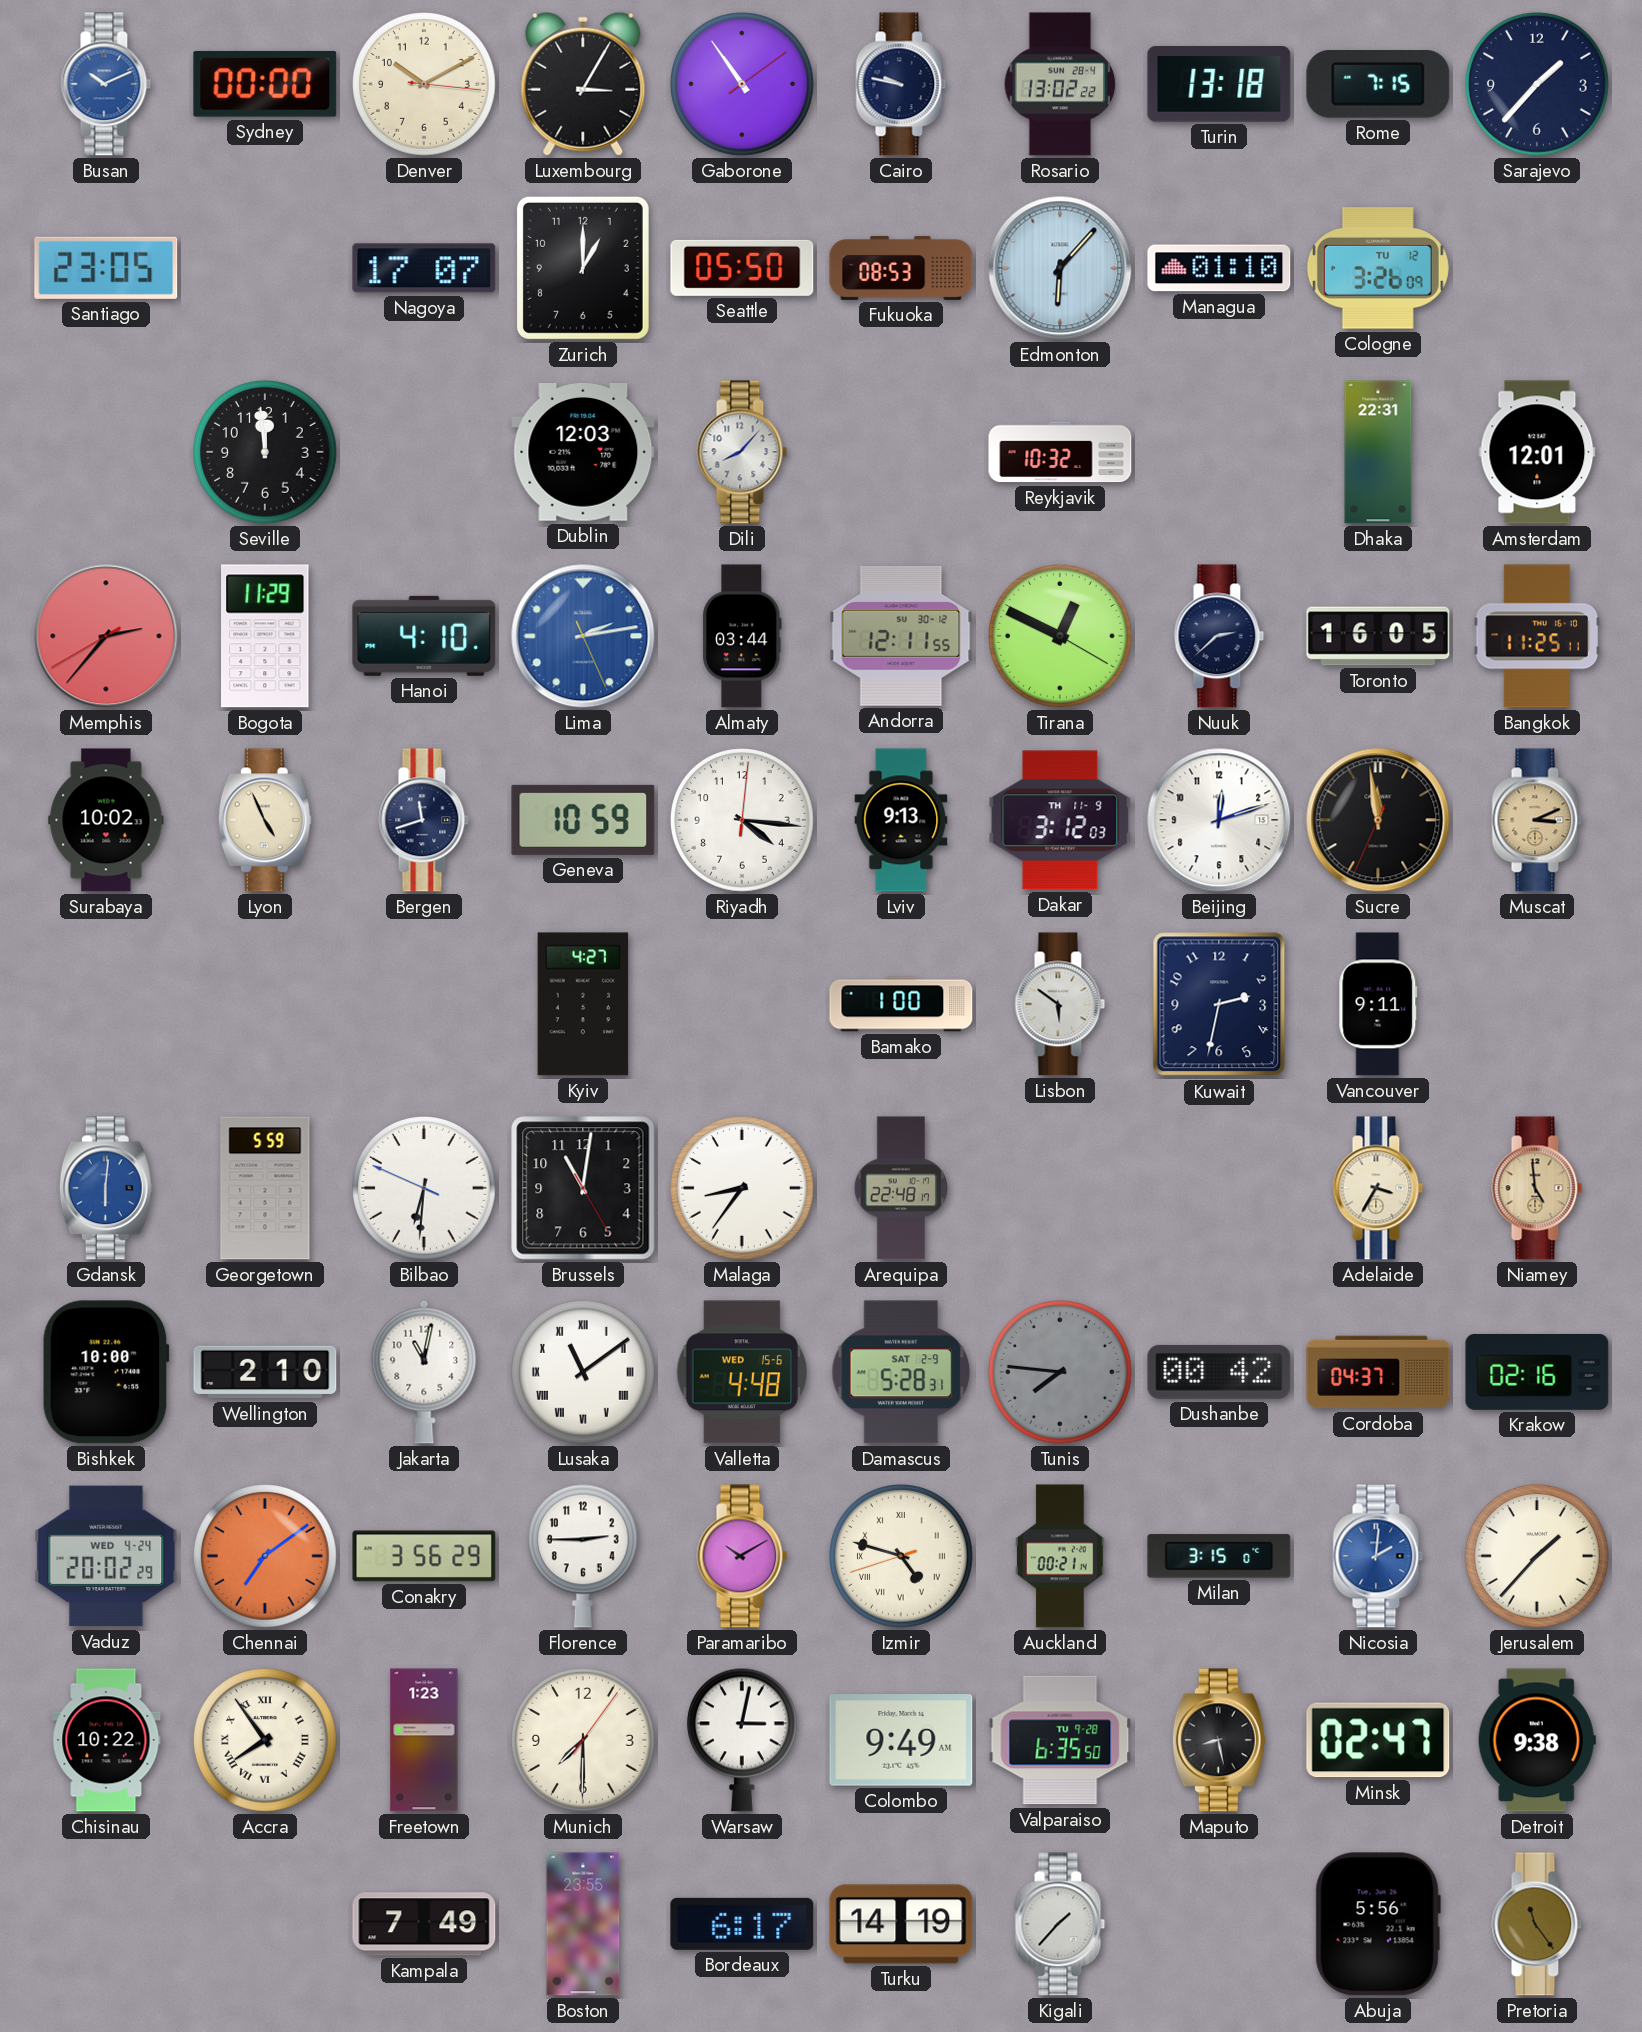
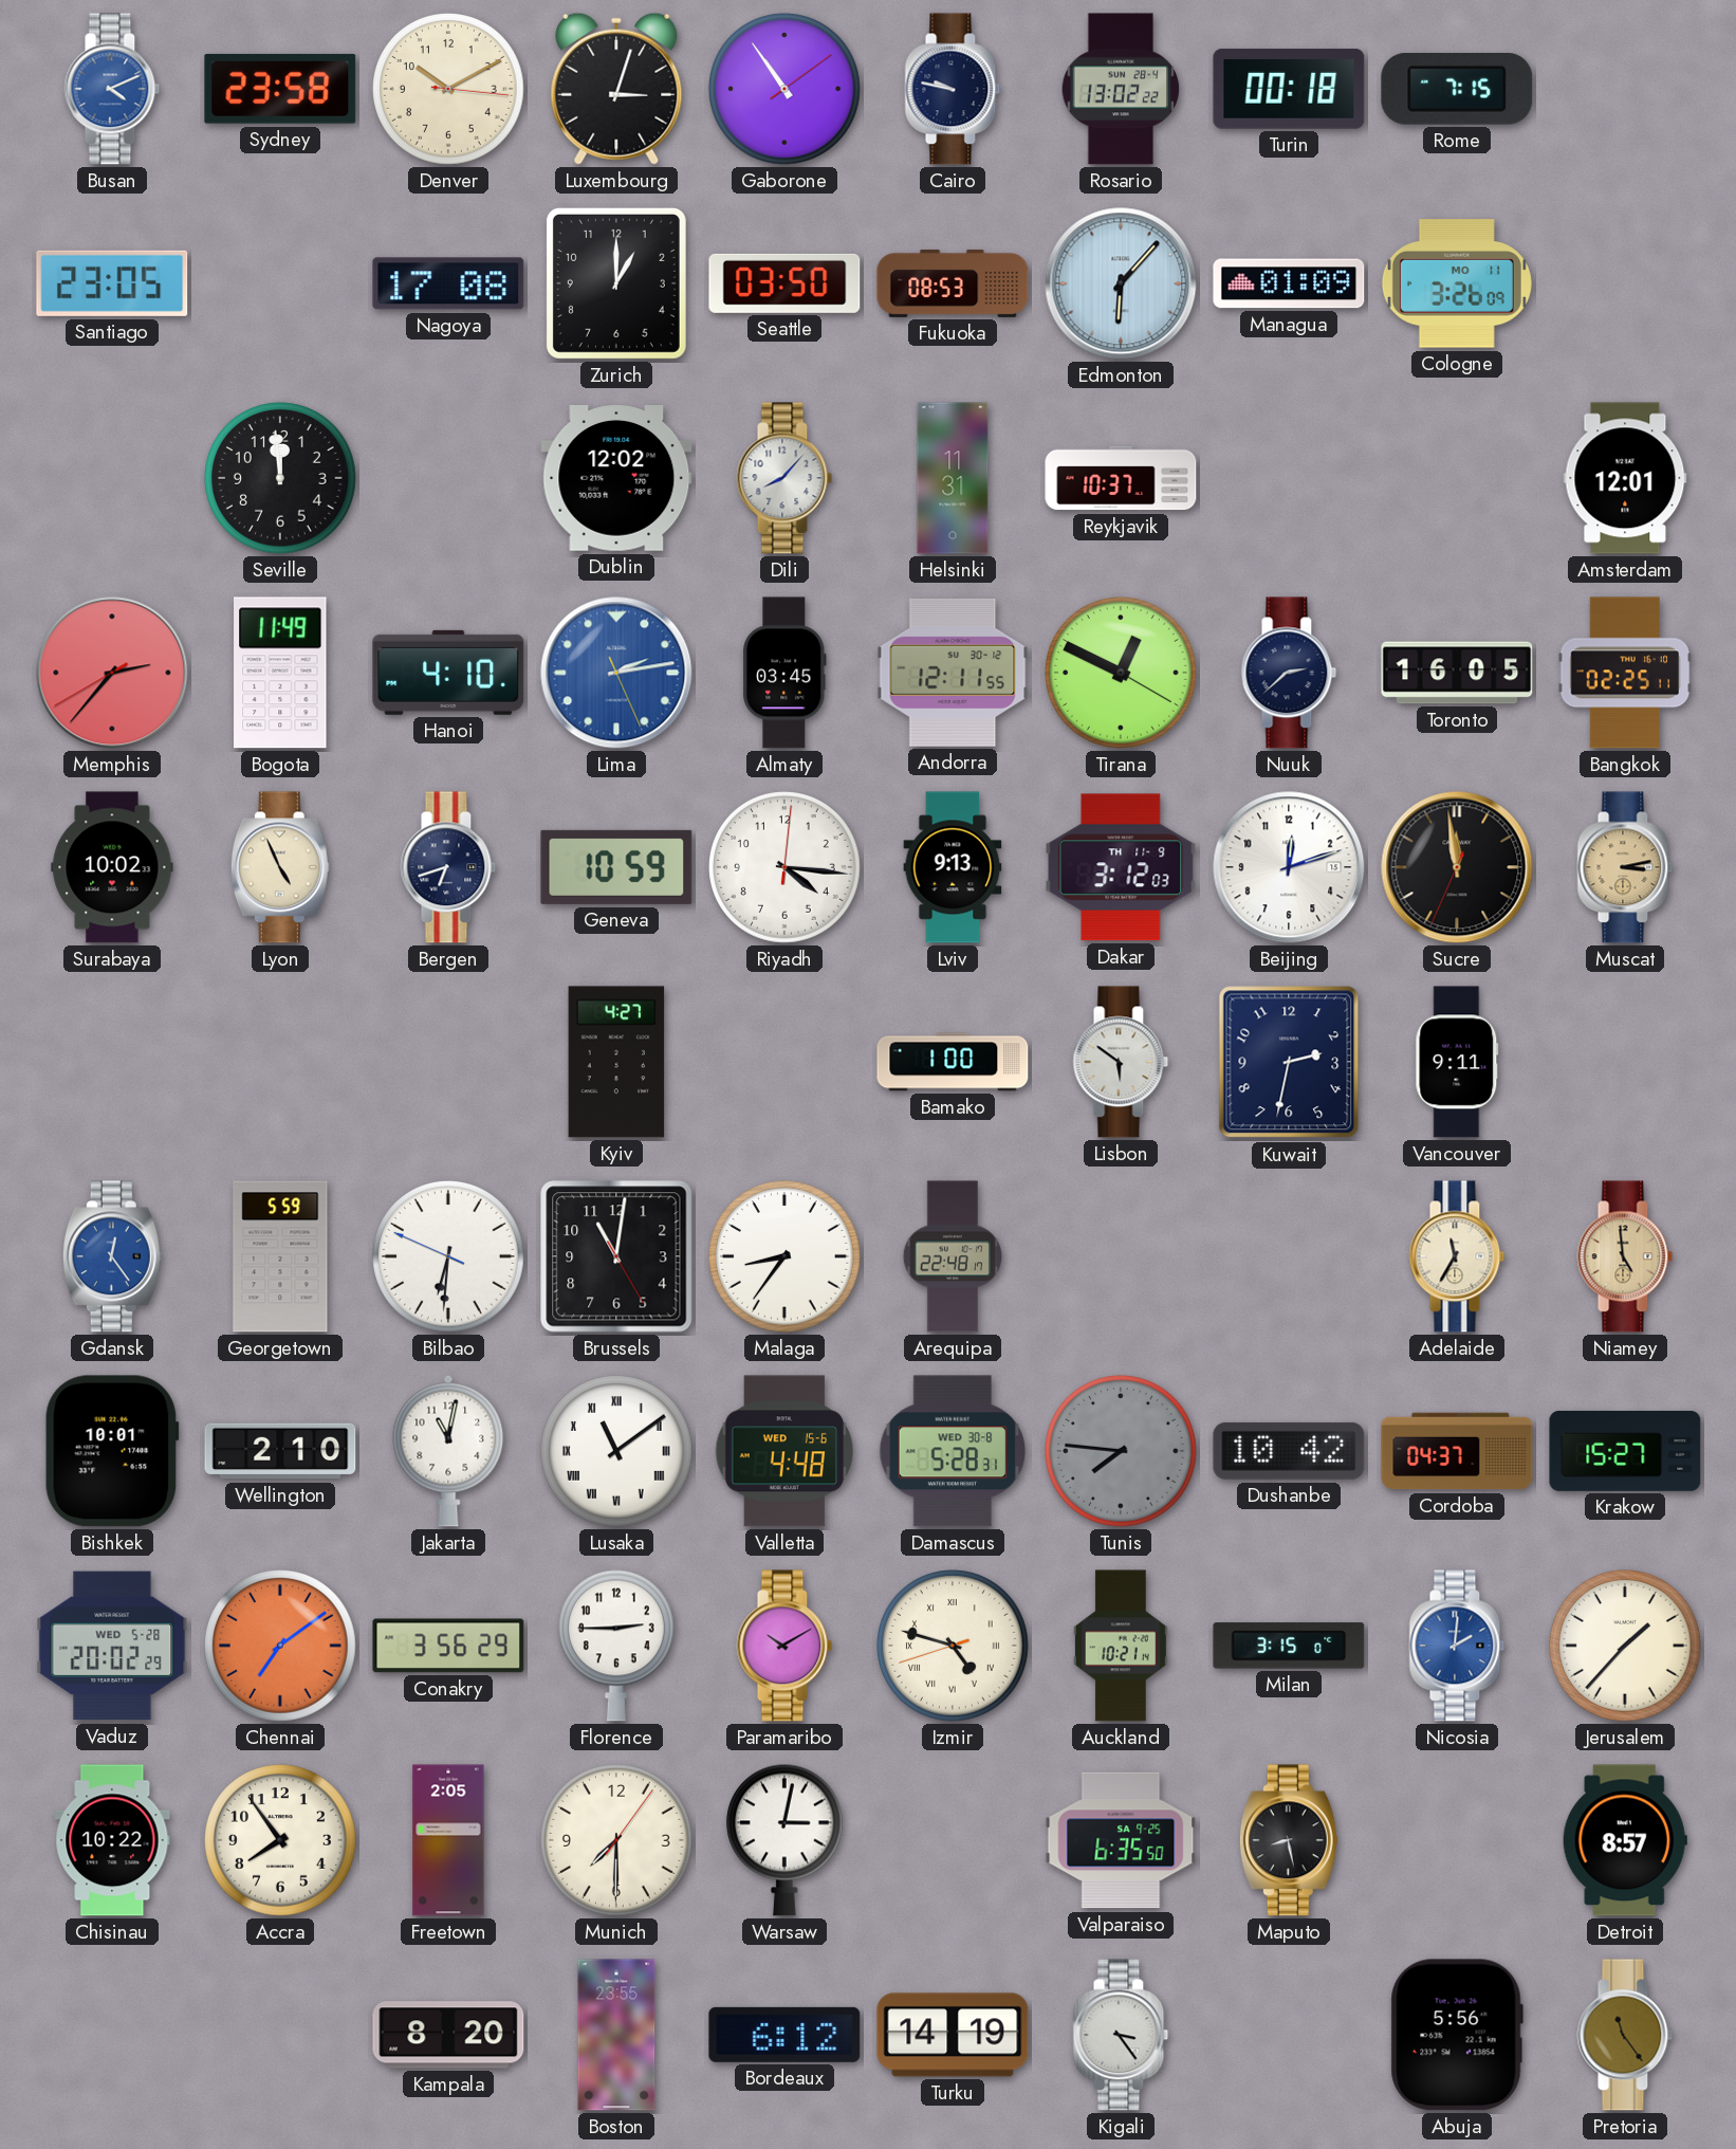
Busan: 10:11 -> 4:11
Sydney: 00:00 -> 23:58
Luxembourg: 3:05 -> 3:03
Turin: 13:18 -> 00:18
Sarajevo: 1:37 -> none
Nagoya: 17:07 -> 17:08
Seattle: 05:50 -> 03:50
Managua: 01:10 -> 01:09
Cologne date: TU 12 -> MO 11
Dublin: 12:03 -> 12:02
Helsinki: none -> 11:31
Reykjavik: 10:32 -> 10:37
Dhaka: 22:31 -> none
Bogota: 11:29 -> 11:49
Almaty: 03:44 -> 03:45
Bangkok: 11:25 -> 02:25
Bergen: 11:42 -> 6:42
Muscat: 3:11 -> 3:13
Gdansk: 6:01 -> 12:24
Adelaide: 3:35 -> 11:35
Bishkek: 10:00 -> 10:01
Damascus date: SAT 2-9 -> WED 30-8
Dushanbe: 00:42 -> 10:42
Krakow: 02:16 -> 15:27
Vaduz date: WED 4-24 -> WED 5-28
Auckland: 00:21 -> 10:21
Accra numerals: Roman -> Arabic
Freetown: 1:23 -> 2:05
Colombo: 9:49 -> none
Valparaiso date: TU 9-28 -> SA 9-25
Minsk: 02:47 -> none
Detroit: 9:38 -> 8:57
Kampala: 7:49 -> 8:20
Bordeaux: 6:17 -> 6:12
Kigali: 1:37 -> 3:24
